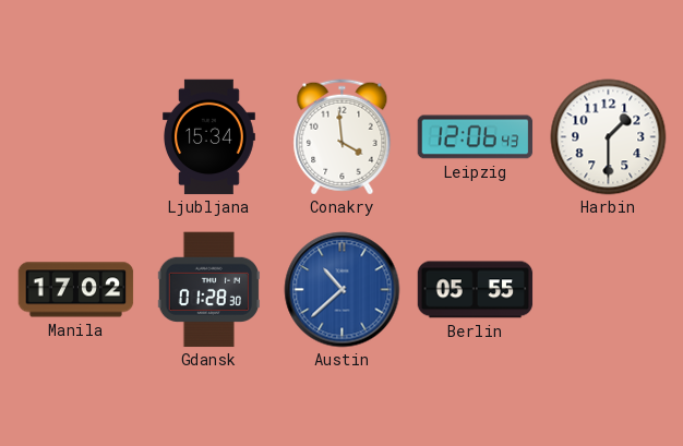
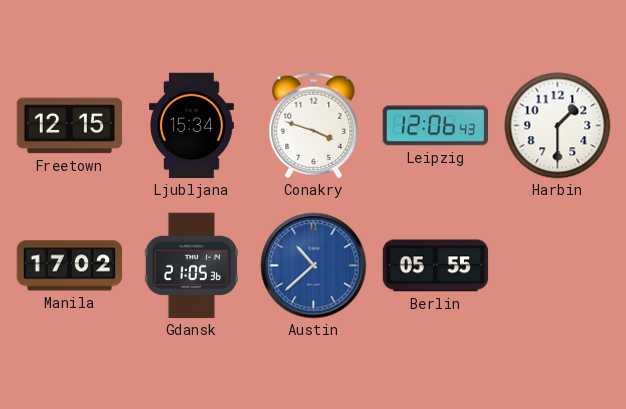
Freetown: none -> 12:15
Conakry: 3:59 -> 3:48
Gdansk: 01:28 -> 21:05
